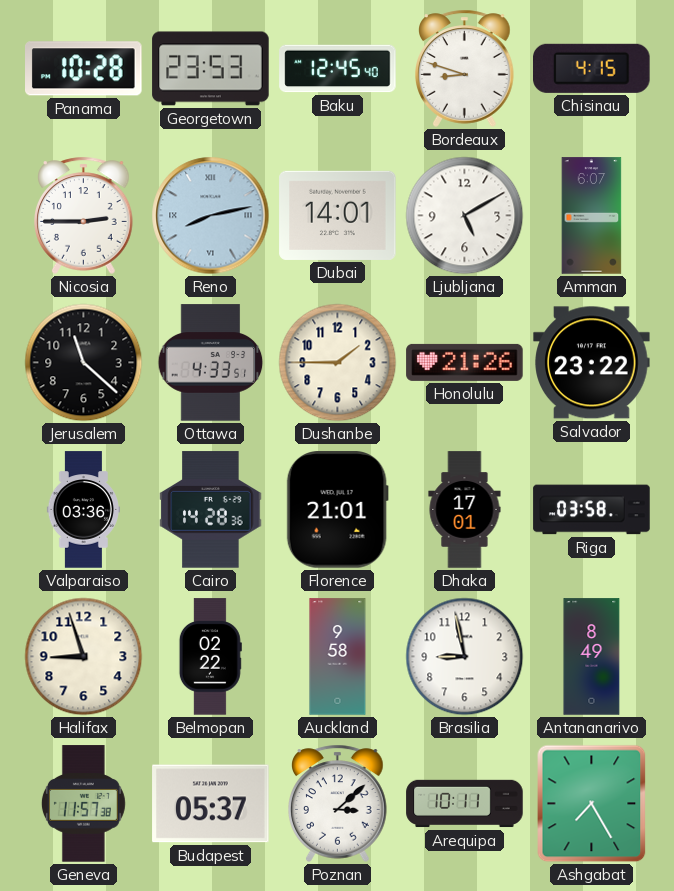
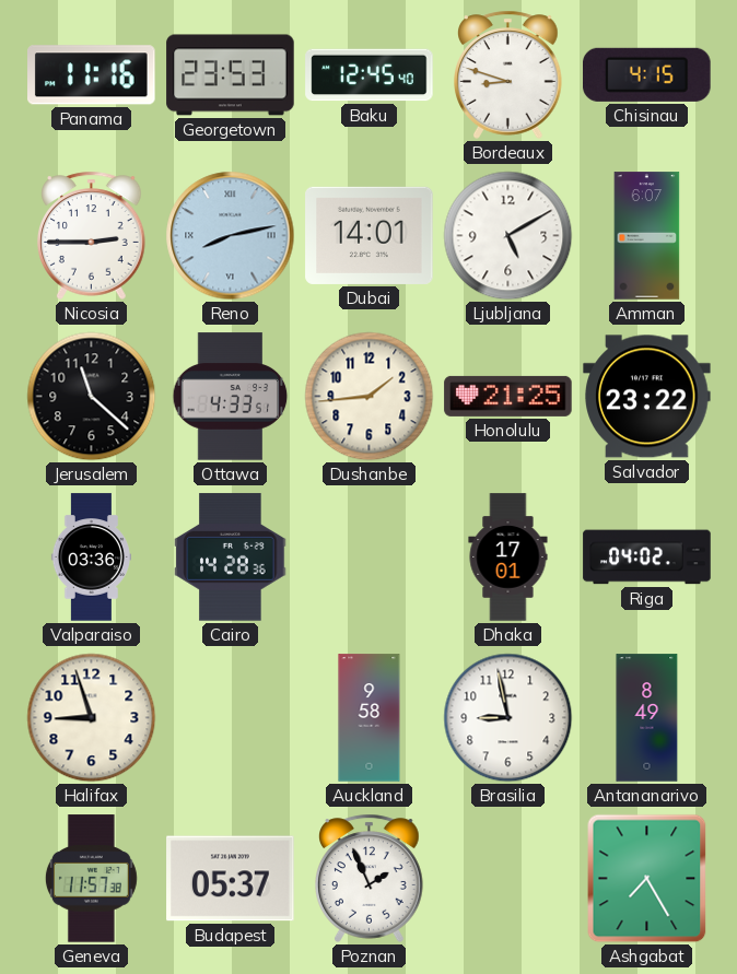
Panama: 10:28 -> 11:16
Dushanbe: 1:45 -> 1:44
Honolulu: 21:26 -> 21:25
Florence: 21:01 -> none
Riga: 03:58 -> 04:02
Belmopan: 02:22 -> none
Poznan: 3:08 -> 1:56
Arequipa: 10:11 -> none
